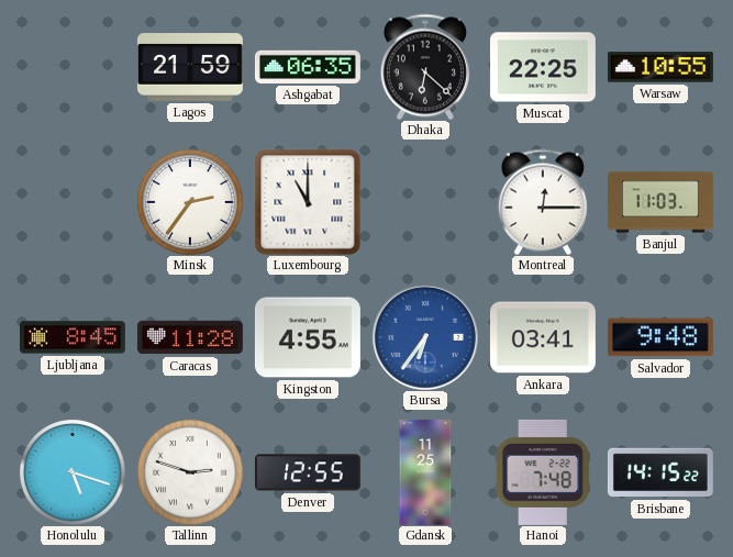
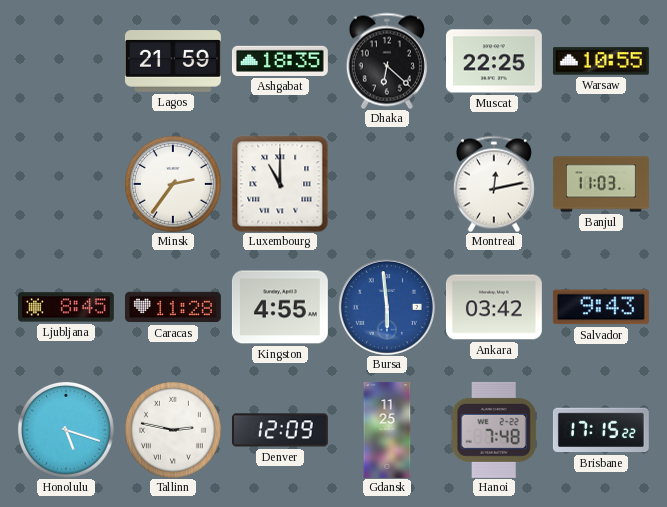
Ashgabat: 06:35 -> 18:35
Montreal: 12:15 -> 12:13
Bursa: 6:36 -> 5:59
Ankara: 03:41 -> 03:42
Salvador: 9:48 -> 9:43
Tallinn: 2:48 -> 2:47
Denver: 12:55 -> 12:09
Brisbane: 14:15 -> 17:15
